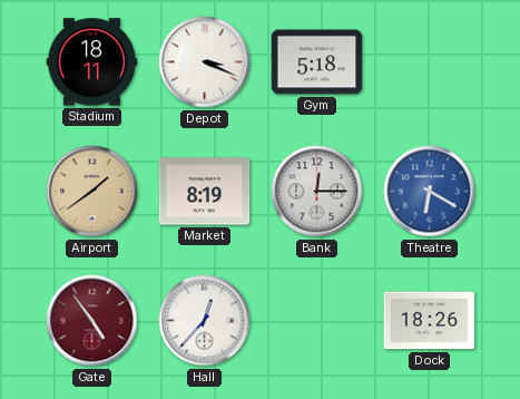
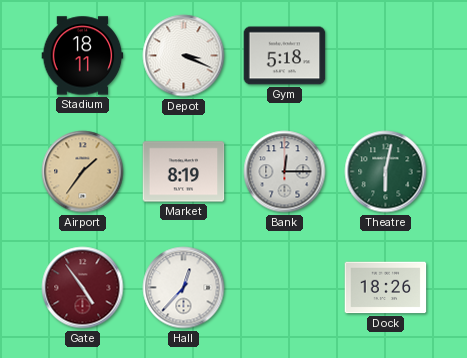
Airport: 1:39 -> 1:36
Theatre: 6:20 -> 6:02
Theatre dial: blue -> green
